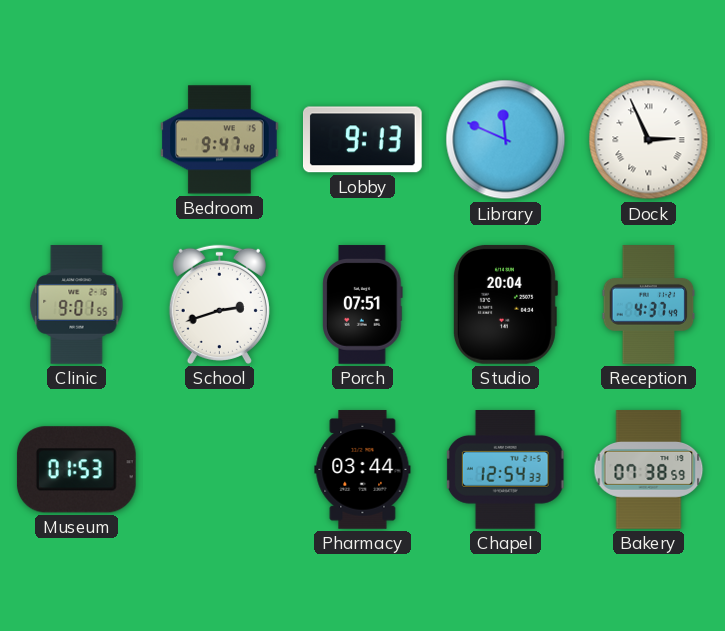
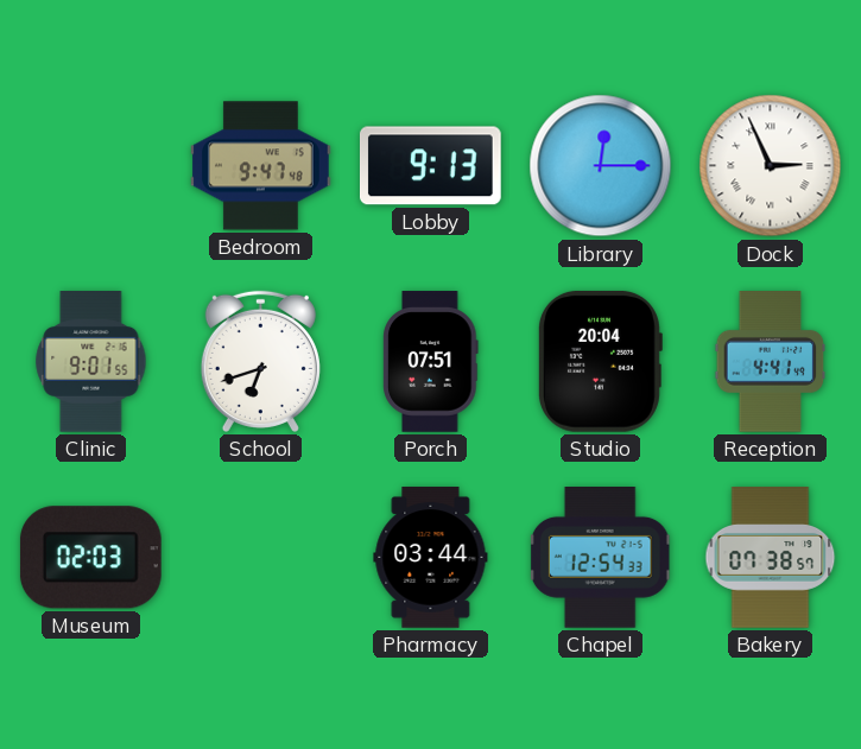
Library: 11:49 -> 12:15
School: 2:42 -> 6:42
Reception: 4:37 -> 4:41
Museum: 01:53 -> 02:03
Bakery: 07:38:59 -> 07:38:57
